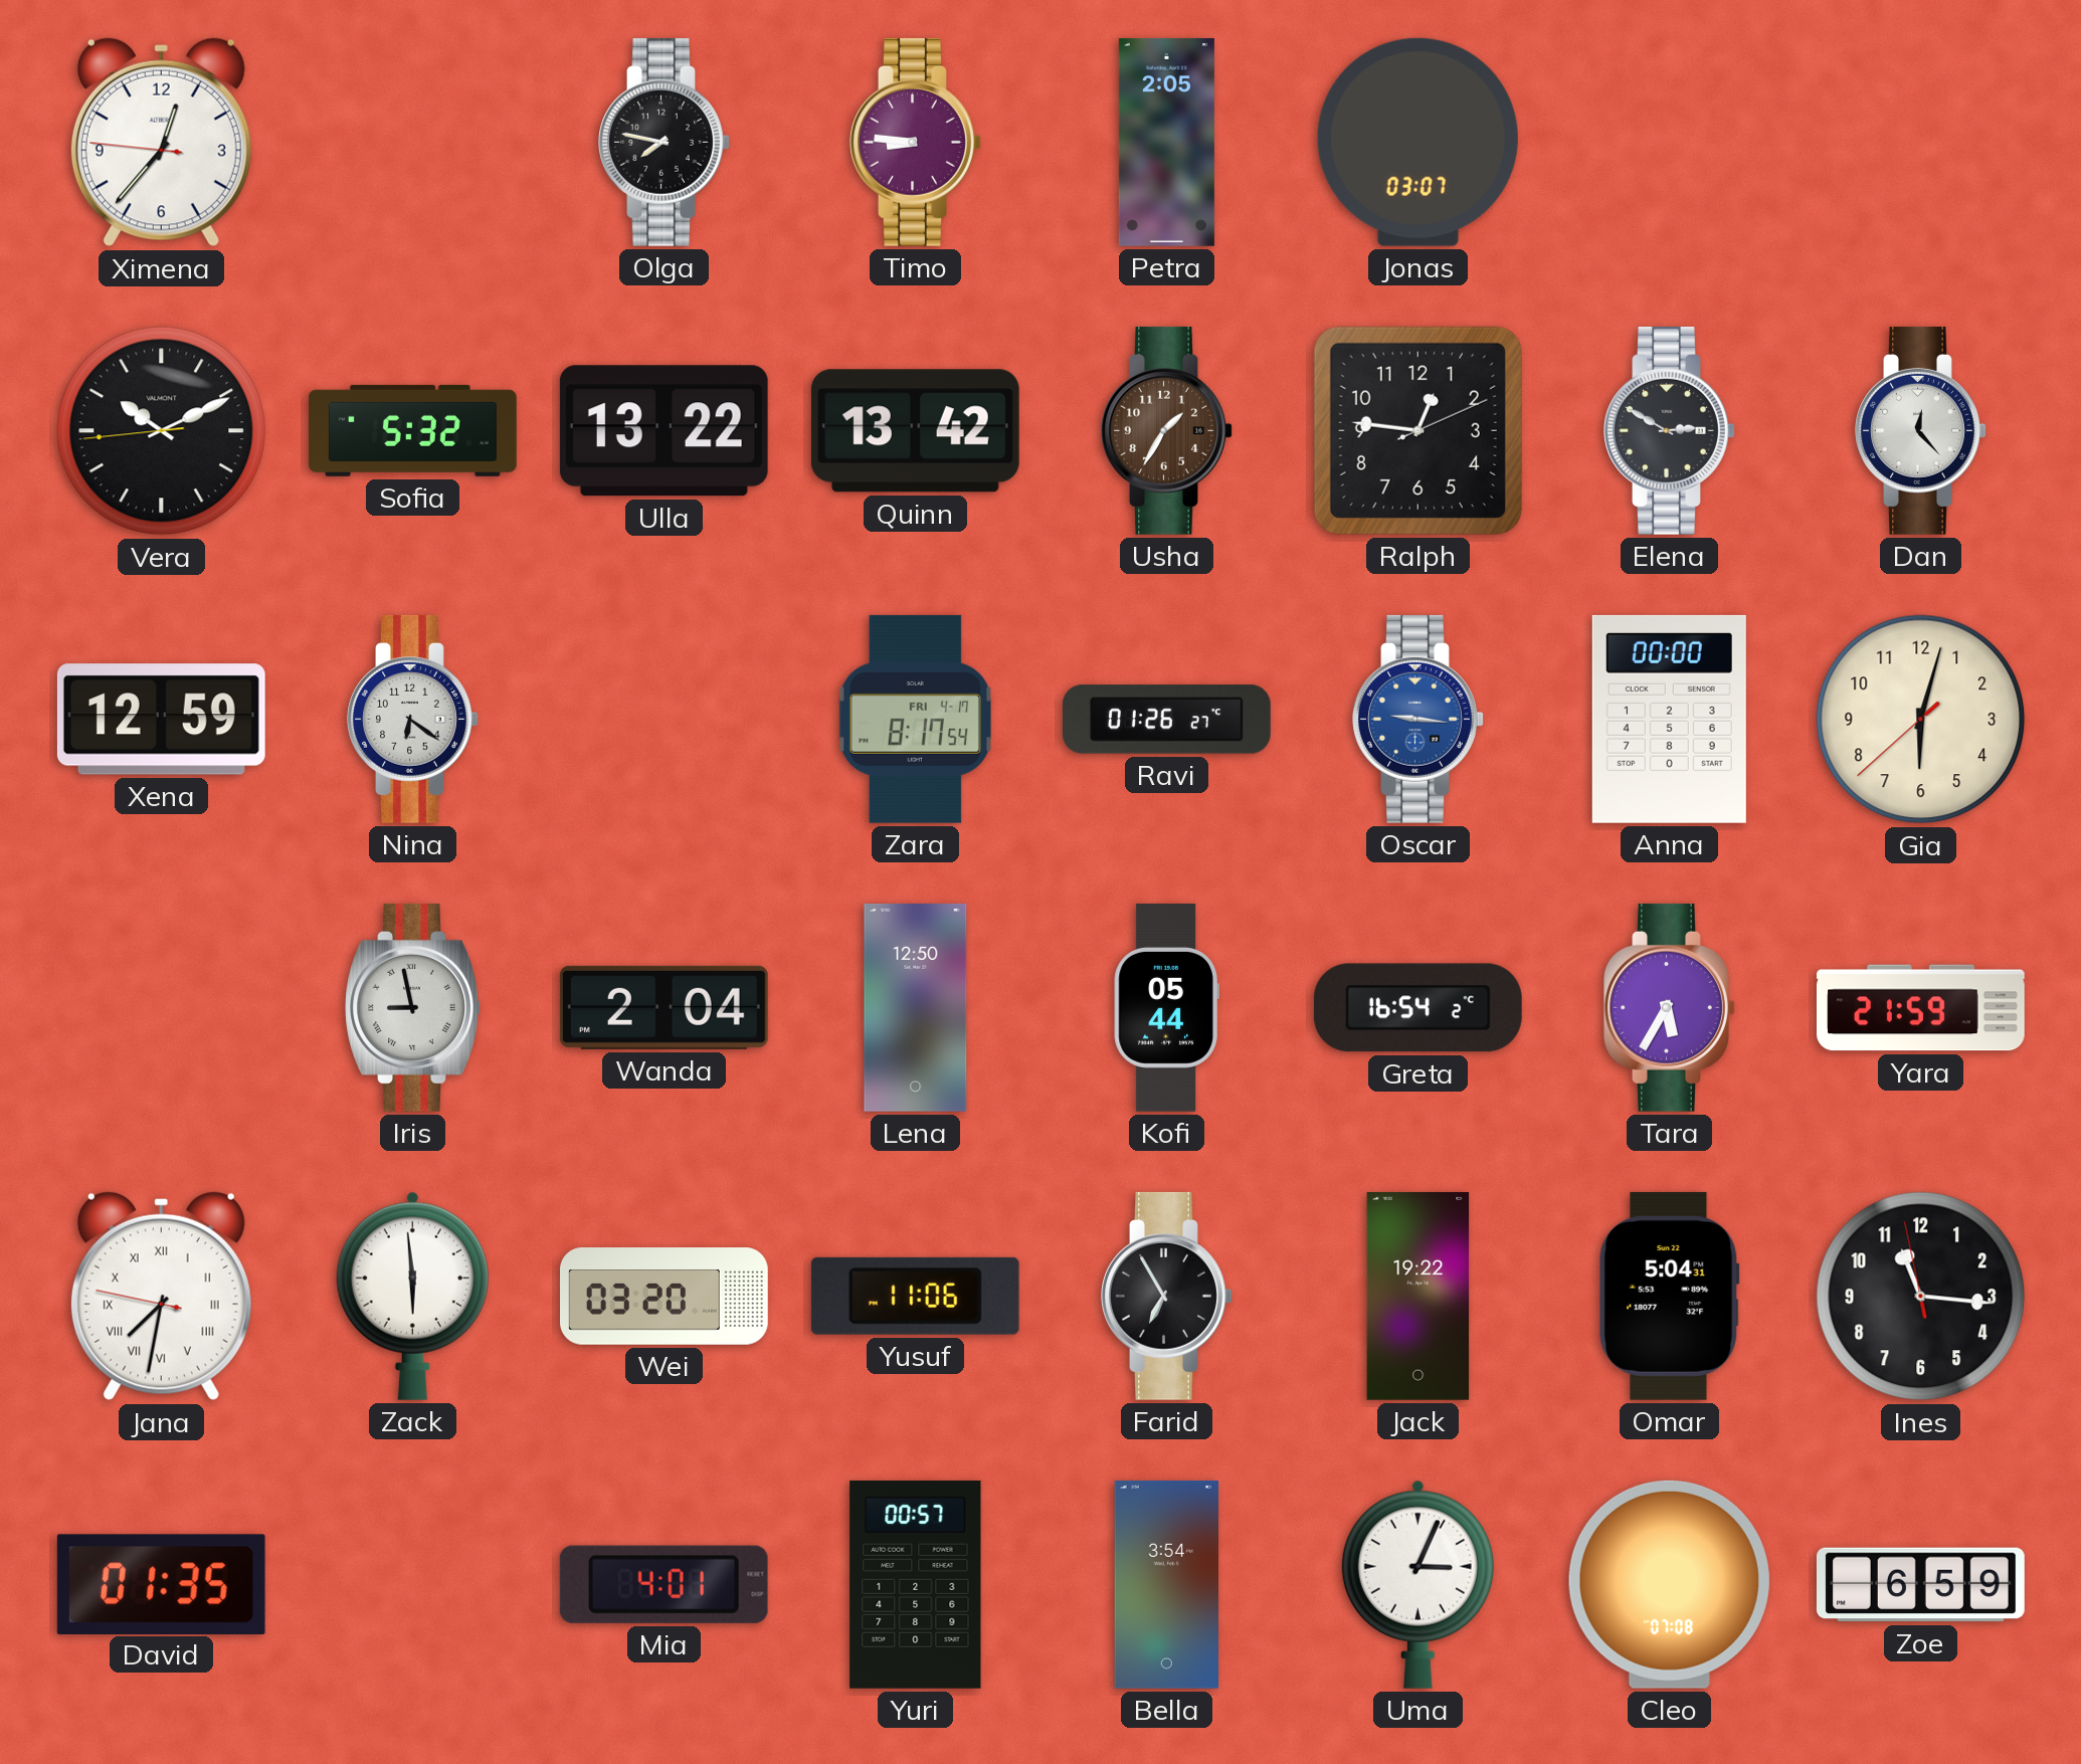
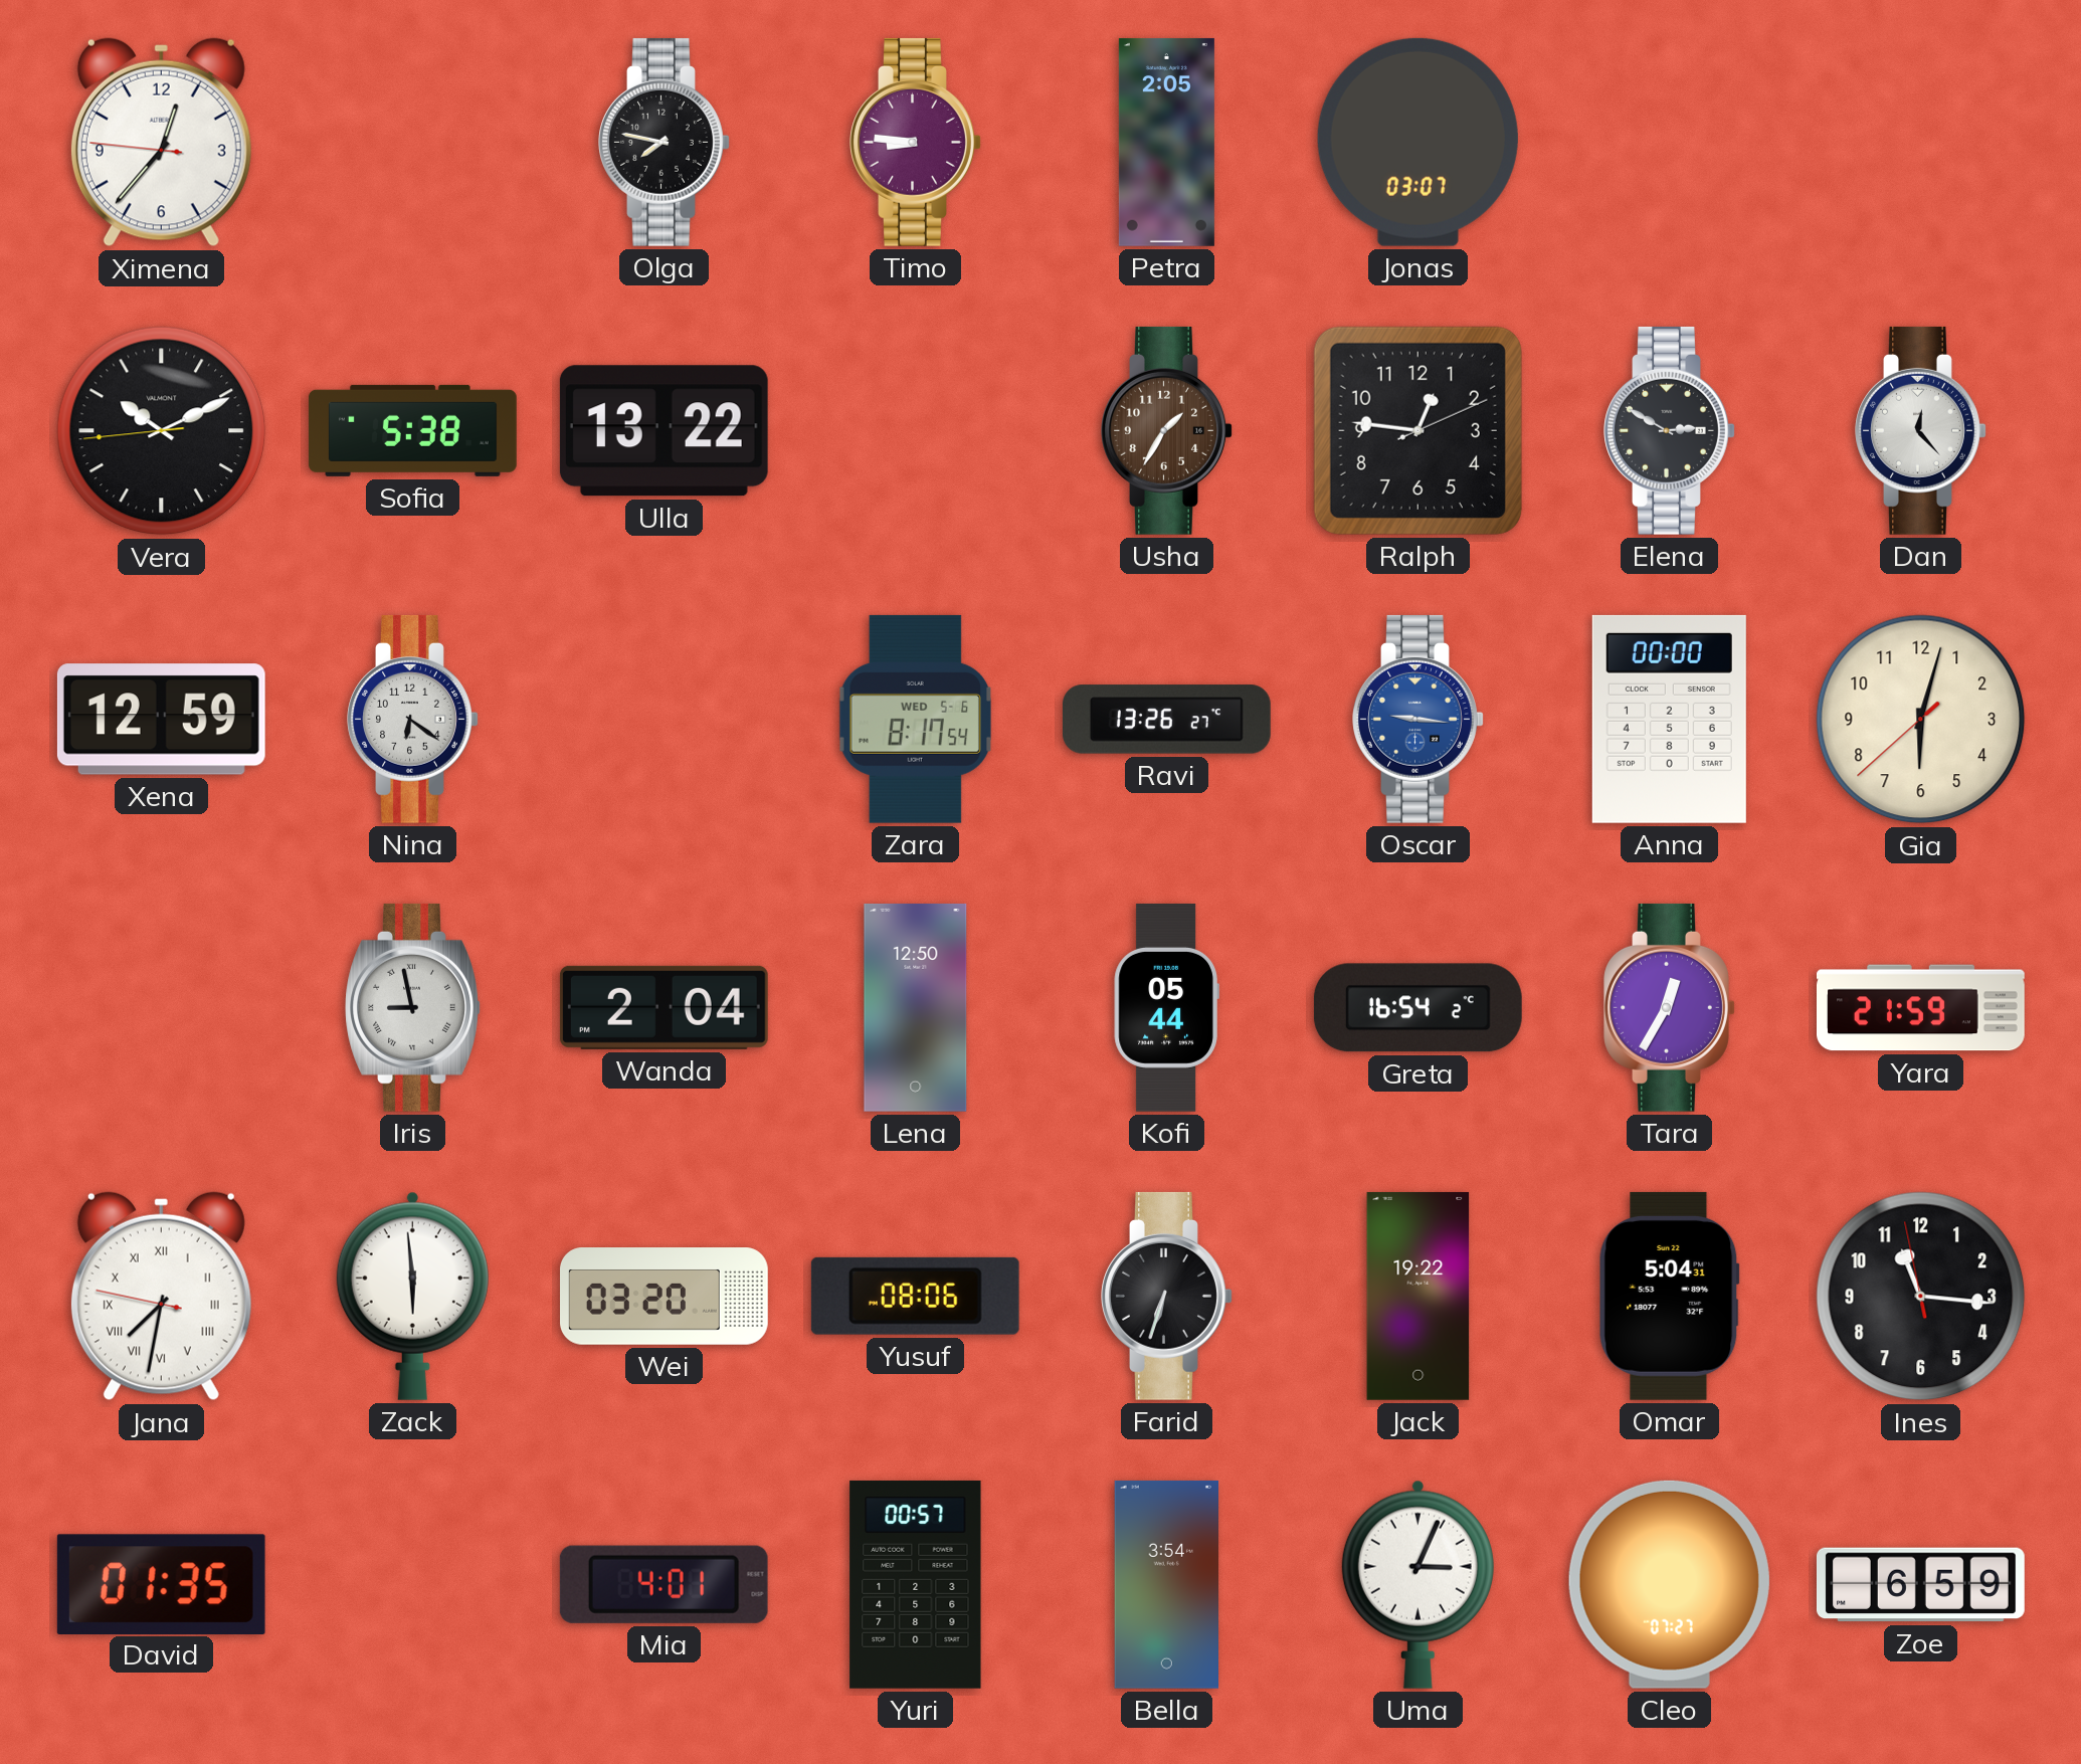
Sofia: 5:32 -> 5:38
Quinn: 13:42 -> none
Zara date: FRI 4-17 -> WED 5-6
Ravi: 01:26 -> 13:26
Tara: 5:35 -> 12:35
Yusuf: 11:06 -> 08:06
Farid: 6:55 -> 6:33
Cleo: 07:08 -> 07:27
